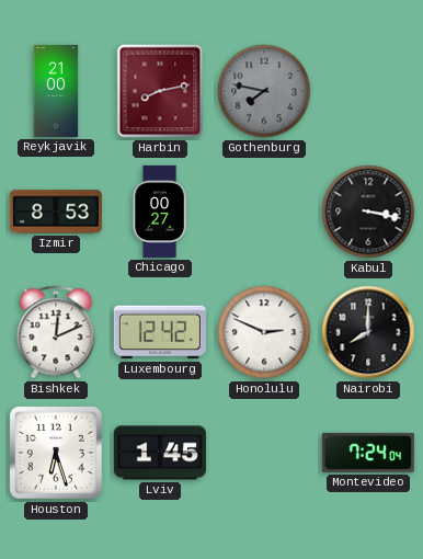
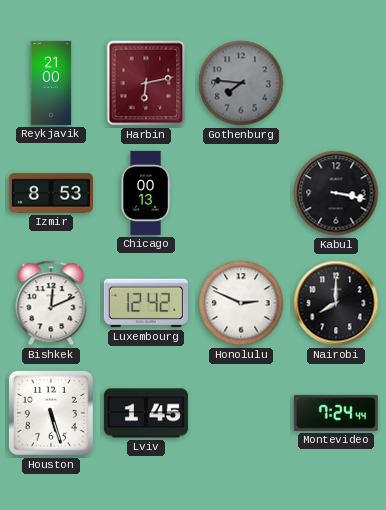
Harbin: 8:13 -> 6:13
Gothenburg: 7:47 -> 7:46
Chicago: 00:27 -> 00:13
Houston: 6:27 -> 5:27
Montevideo: 7:24:04 -> 7:24:44
